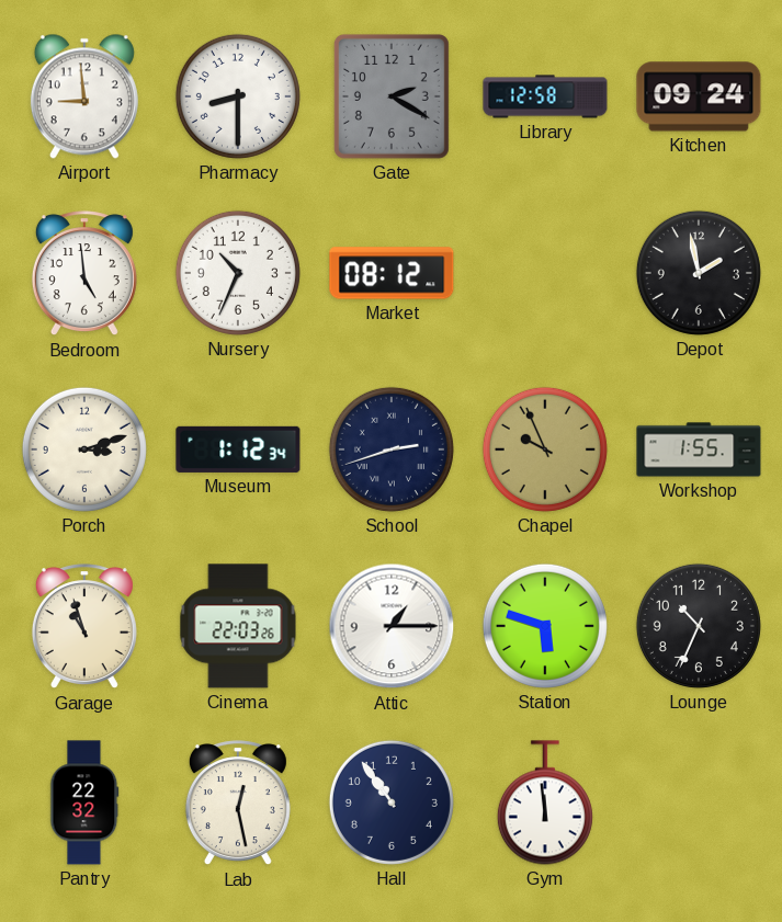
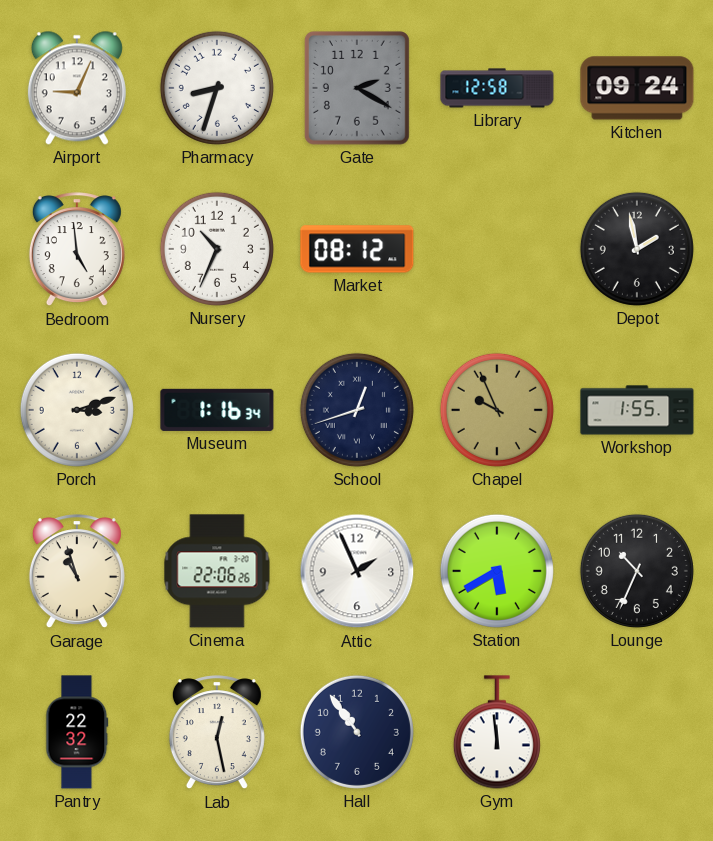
Airport: 8:59 -> 9:04
Pharmacy: 8:30 -> 8:33
Museum: 1:12 -> 1:16
School: 2:42 -> 12:42
Cinema: 22:03 -> 22:06
Attic: 1:15 -> 1:56
Station: 5:48 -> 5:40
